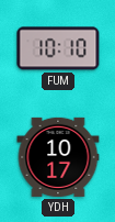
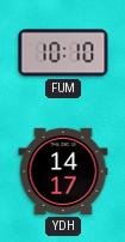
YDH: 10:17 -> 14:17
